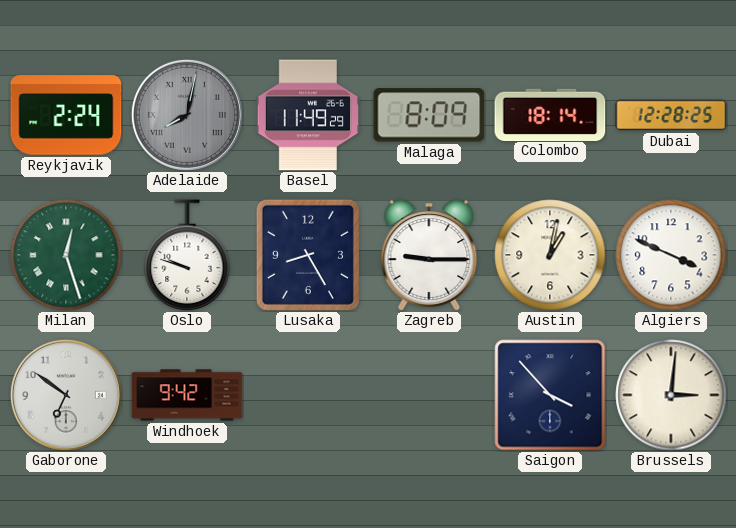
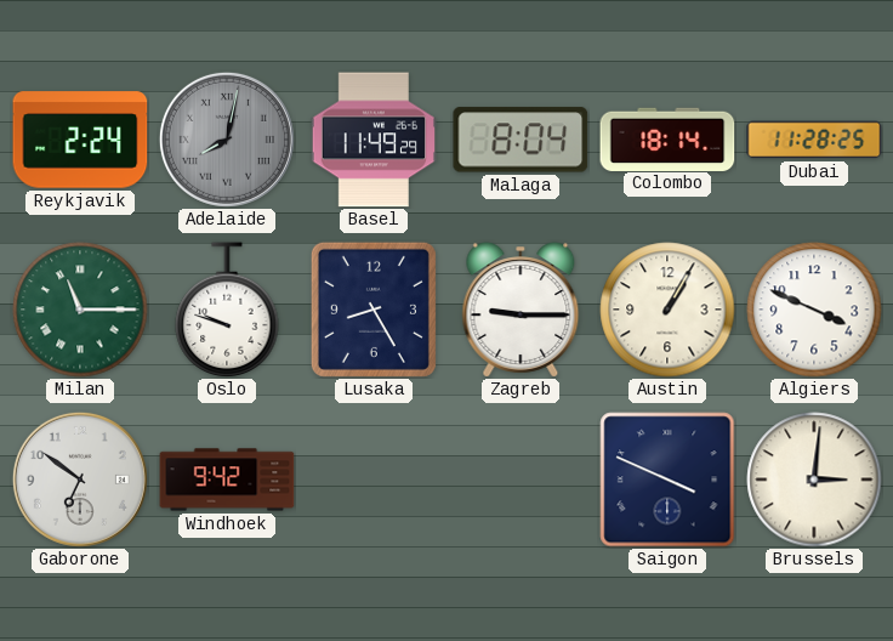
Malaga: 8:09 -> 8:04
Dubai: 12:28 -> 11:28
Milan: 12:27 -> 11:15
Austin: 1:02 -> 1:05
Saigon: 3:53 -> 3:49
